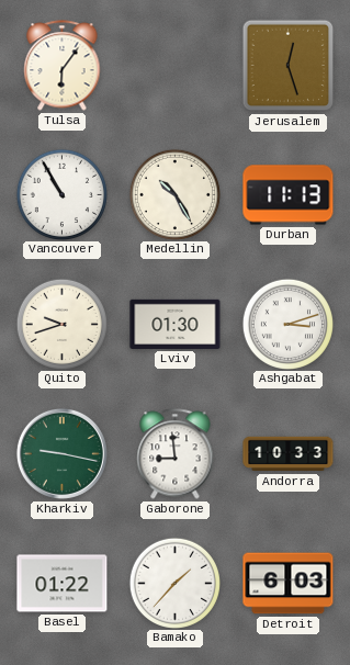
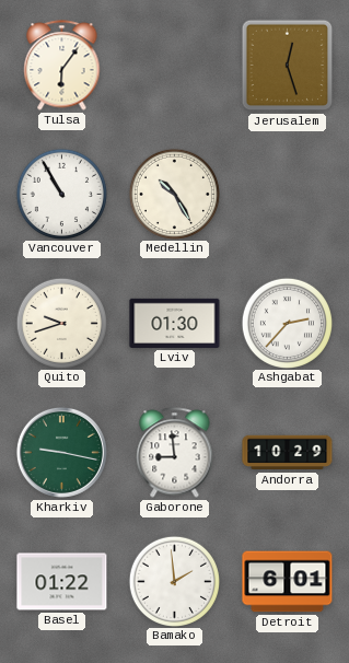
Durban: 11:13 -> none
Ashgabat: 3:12 -> 2:37
Andorra: 10:33 -> 10:29
Bamako: 1:37 -> 1:59
Detroit: 6:03 -> 6:01
